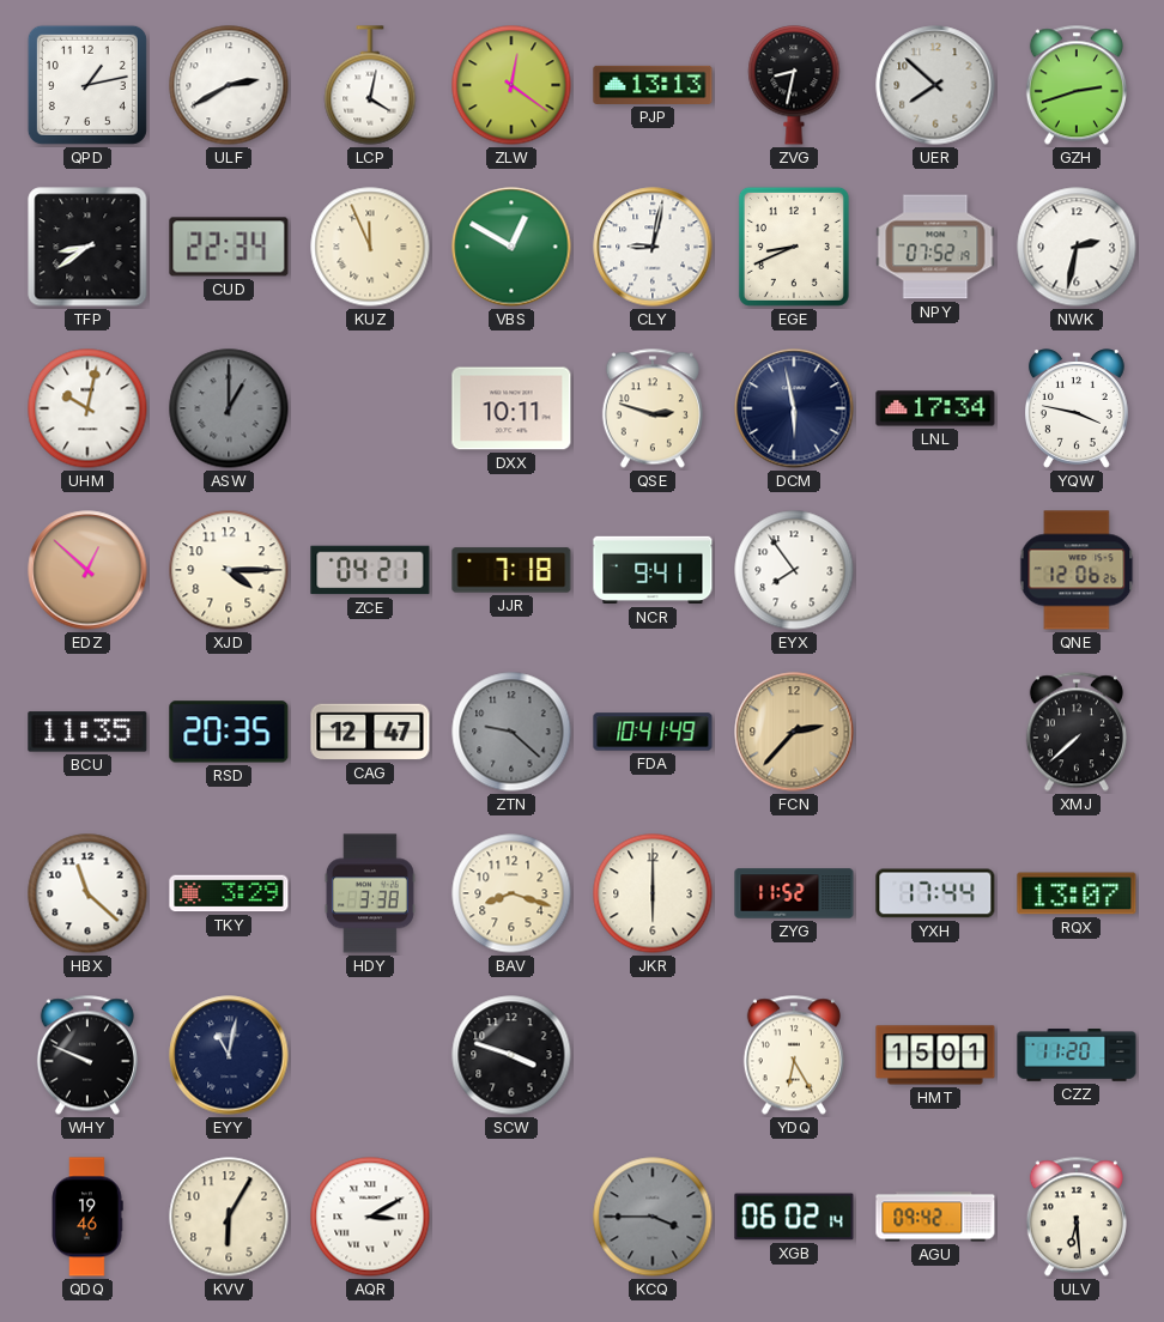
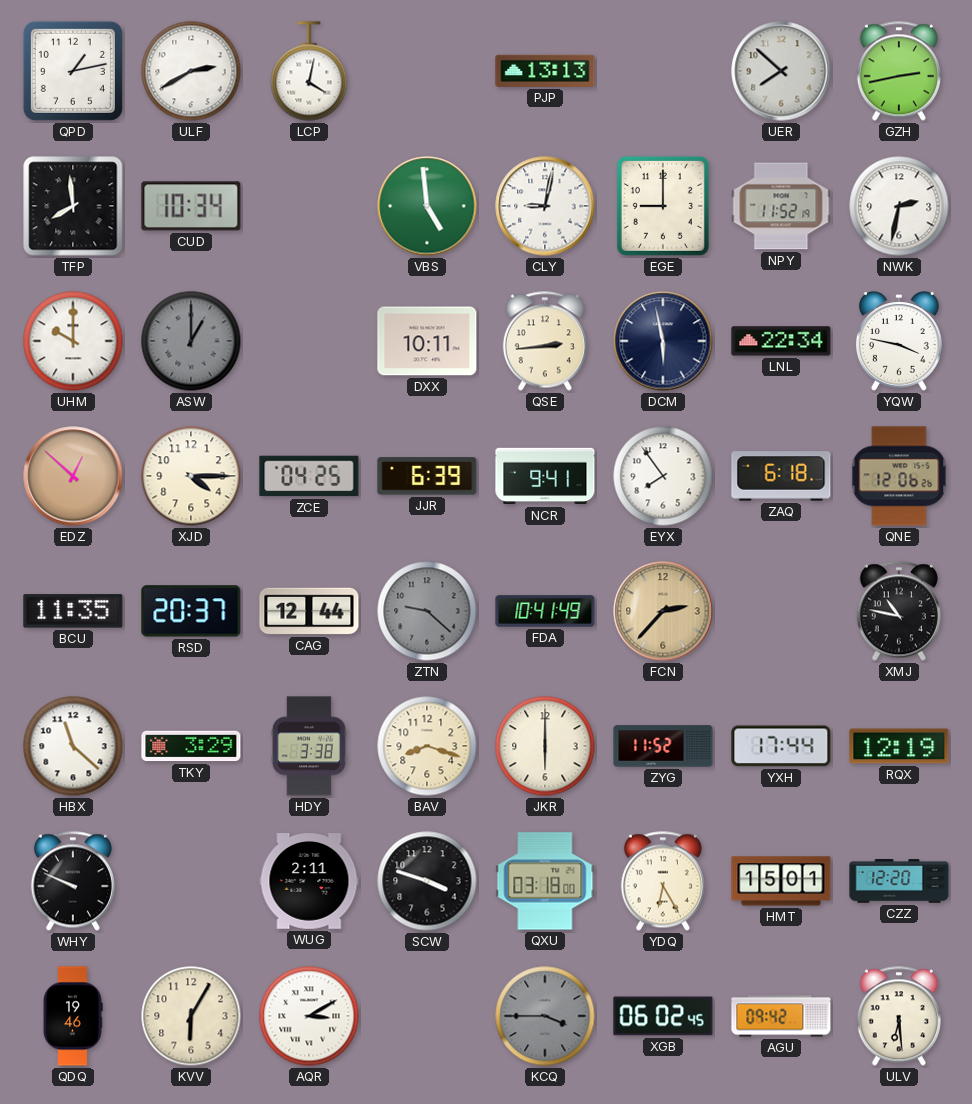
ZLW: 12:21 -> none
ZVG: 8:32 -> none
GZH: 2:42 -> 2:43
TFP: 8:39 -> 7:59
CUD: 22:34 -> 10:34
KUZ: 11:56 -> none
VBS: 12:50 -> 4:59
EGE: 8:41 -> 9:00
NPY: 07:52 -> 11:52
UHM: 10:02 -> 10:00
QSE: 2:48 -> 2:44
LNL: 17:34 -> 22:34
ZCE: 04:21 -> 04:25
JJR: 7:18 -> 6:39
ZAQ: none -> 6:18
RSD: 20:35 -> 20:37
CAG: 12:47 -> 12:44
XMJ: 7:38 -> 10:47
RQX: 13:07 -> 12:19
EYY: 11:02 -> none
WUG: none -> 2:11
QXU: none -> 03:18
CZZ: 11:20 -> 12:20
XGB: 06:02:14 -> 06:02:45
